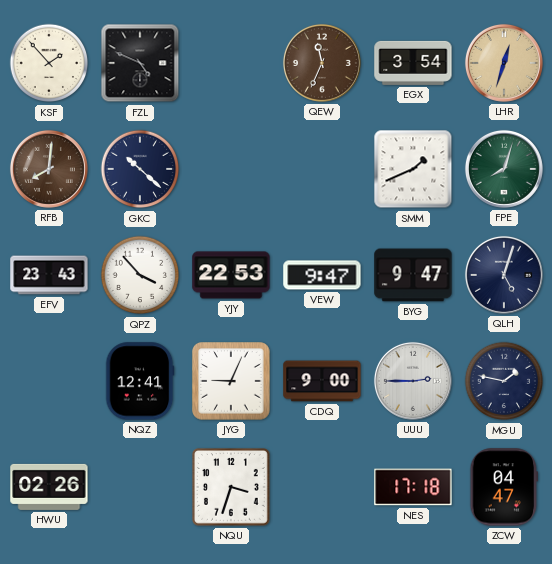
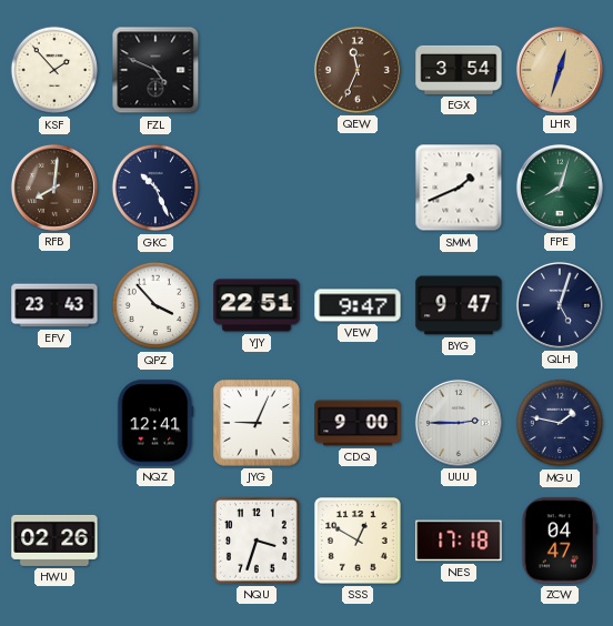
GKC: 10:22 -> 10:26
YJY: 22:53 -> 22:51
SSS: none -> 12:50
